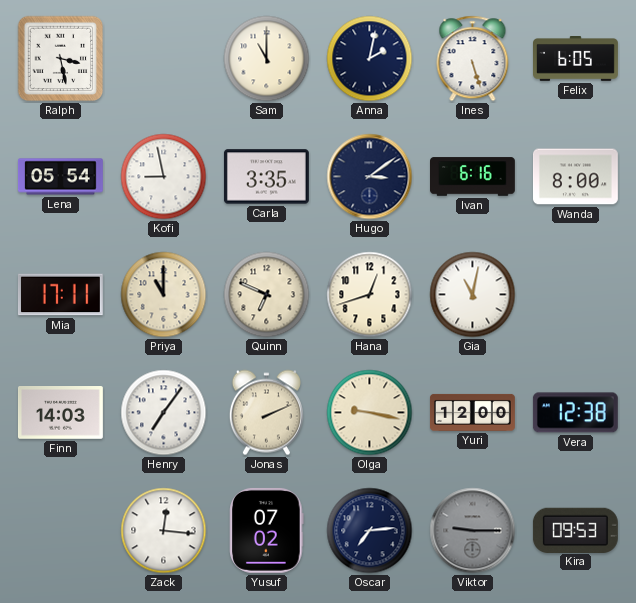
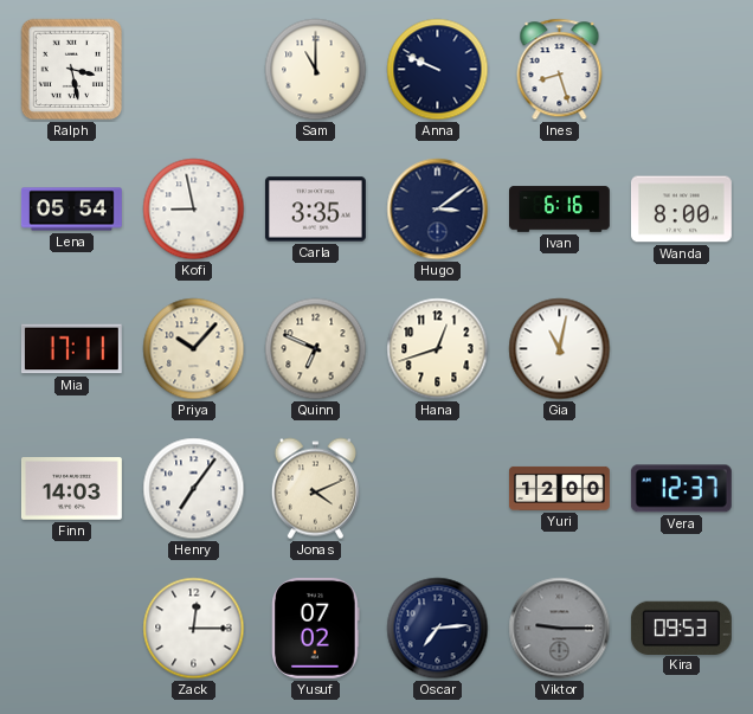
Anna: 2:02 -> 9:49
Ines: 5:27 -> 8:27
Felix: 6:05 -> none
Priya: 11:00 -> 10:07
Jonas: 2:11 -> 4:11
Olga: 9:17 -> none
Vera: 12:38 -> 12:37
Zack: 12:16 -> 12:15
